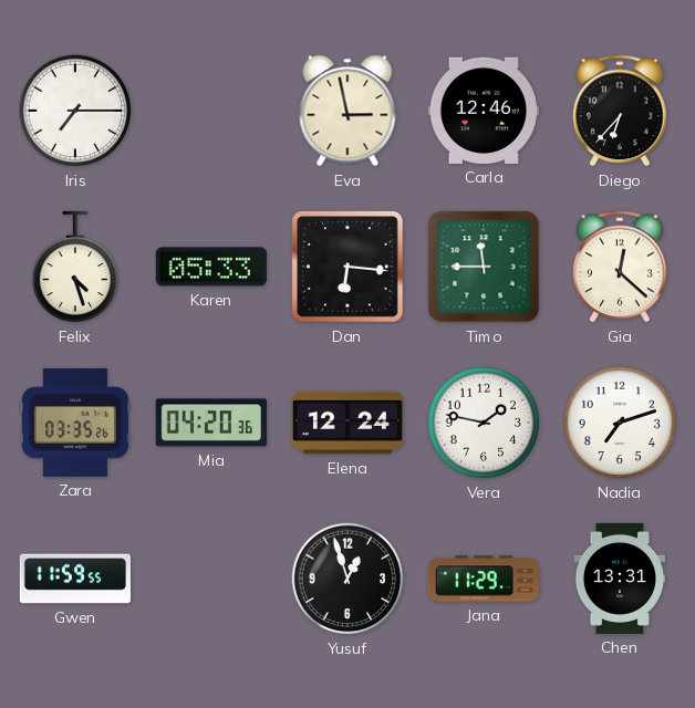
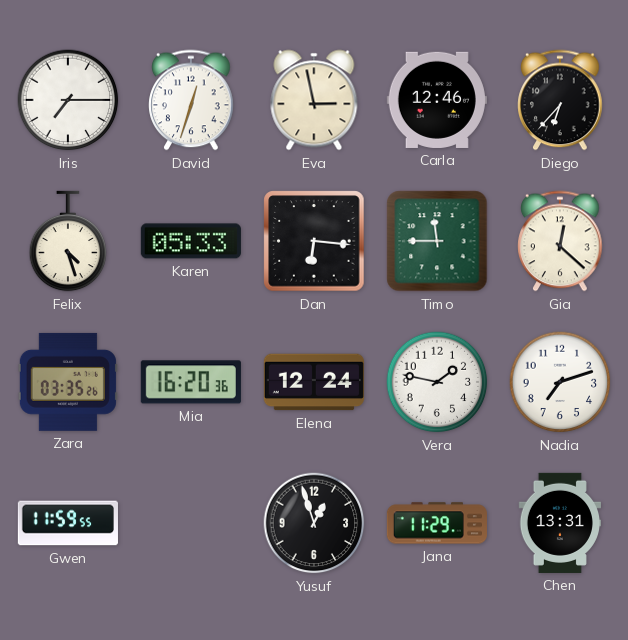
David: none -> 12:33
Mia: 04:20 -> 16:20
